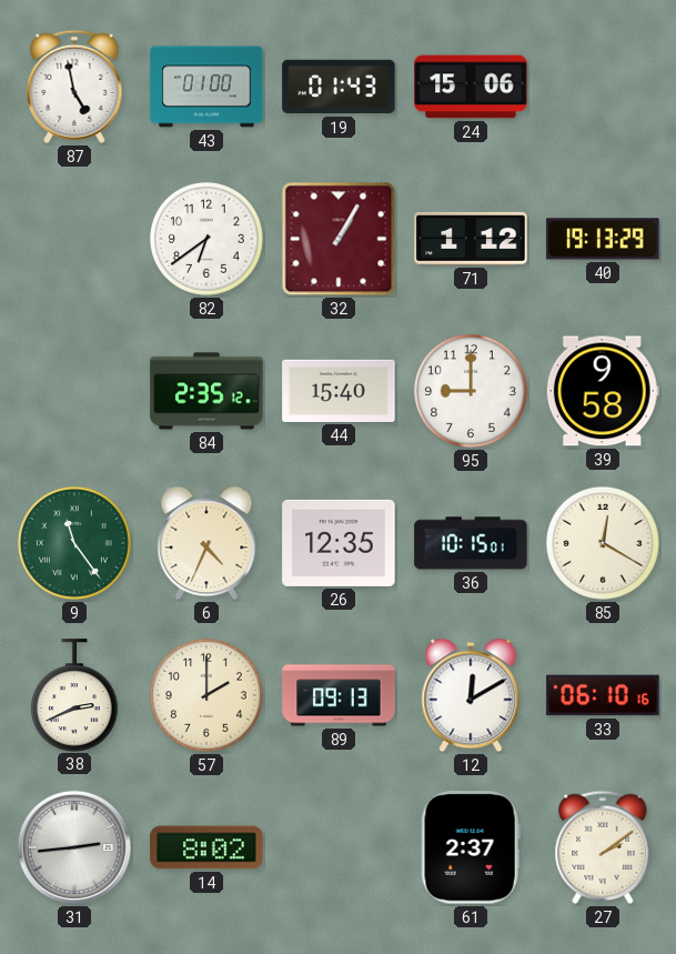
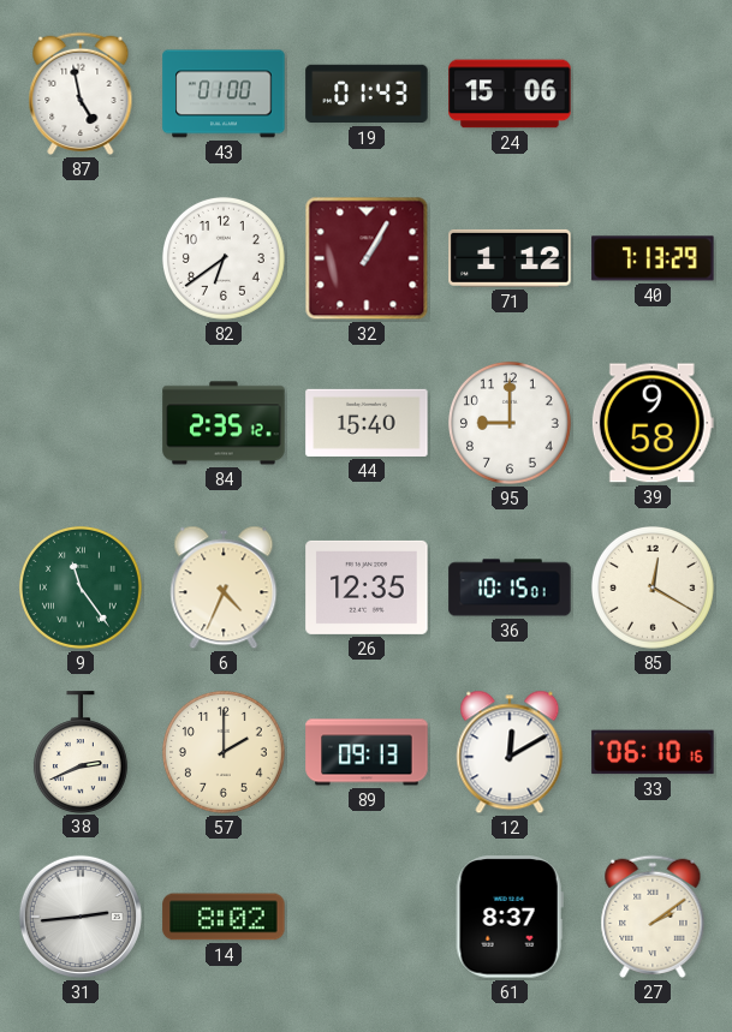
40: 19:13 -> 7:13
61: 2:37 -> 8:37
